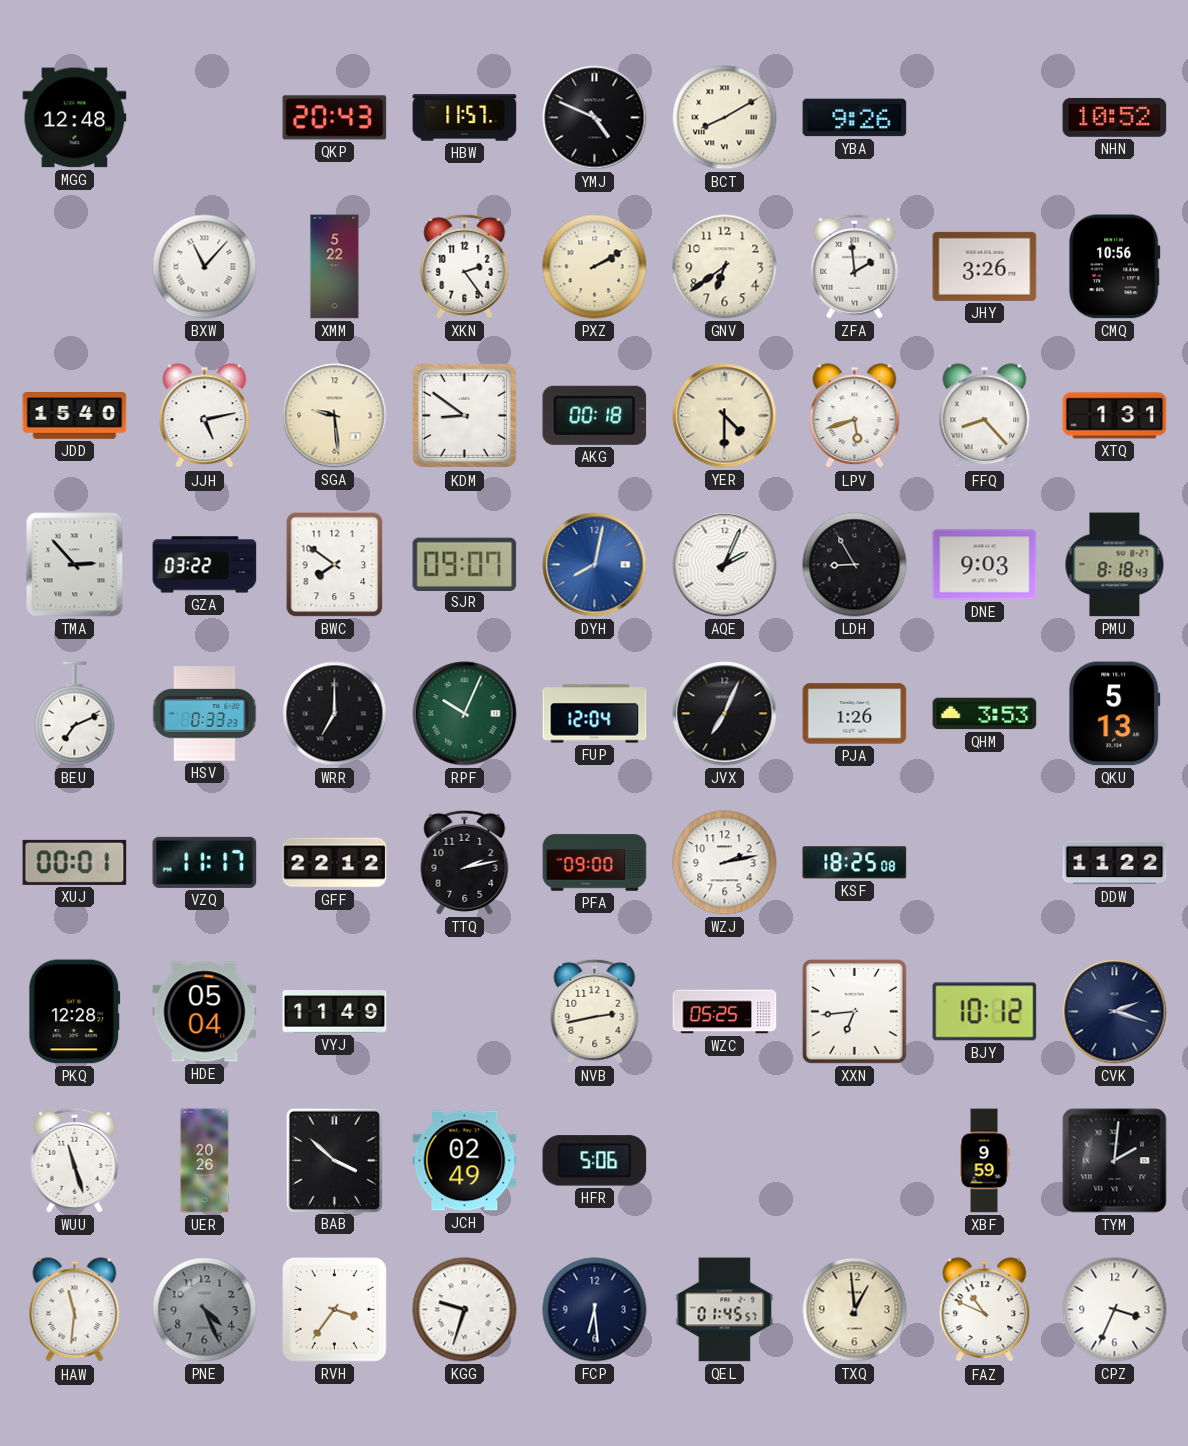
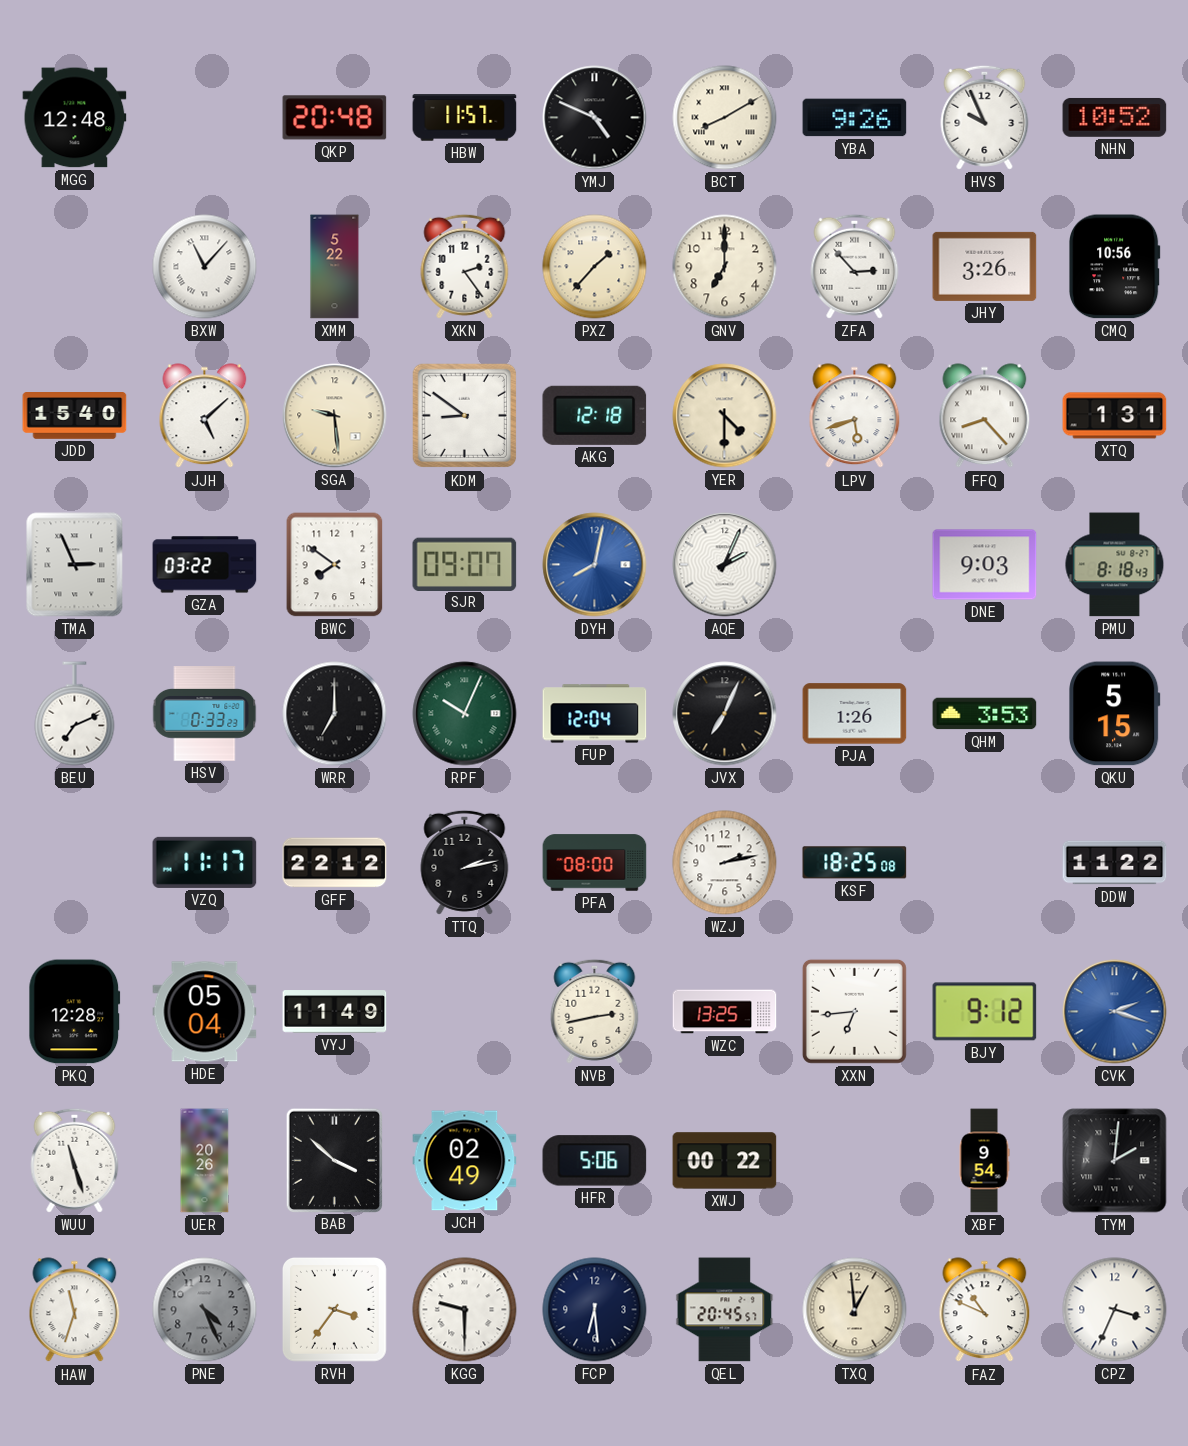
QKP: 20:43 -> 20:48
HVS: none -> 9:56
PXZ: 2:10 -> 1:37
GNV: 6:39 -> 7:00
ZFA: 1:59 -> 2:53
JJH: 5:13 -> 5:08
AKG: 00:18 -> 12:18
TMA: 2:53 -> 2:56
LDH: 8:55 -> none
QKU: 5:13 -> 5:15
XUJ: 00:01 -> none
PFA: 09:00 -> 08:00
WZC: 05:25 -> 13:25
BJY: 10:12 -> 9:12
CVK dial: navy -> blue
XWJ: none -> 00:22
XBF: 9:59 -> 9:54
HAW: 11:31 -> 11:33
KGG: 9:33 -> 9:30
QEL: 01:45 -> 20:45
